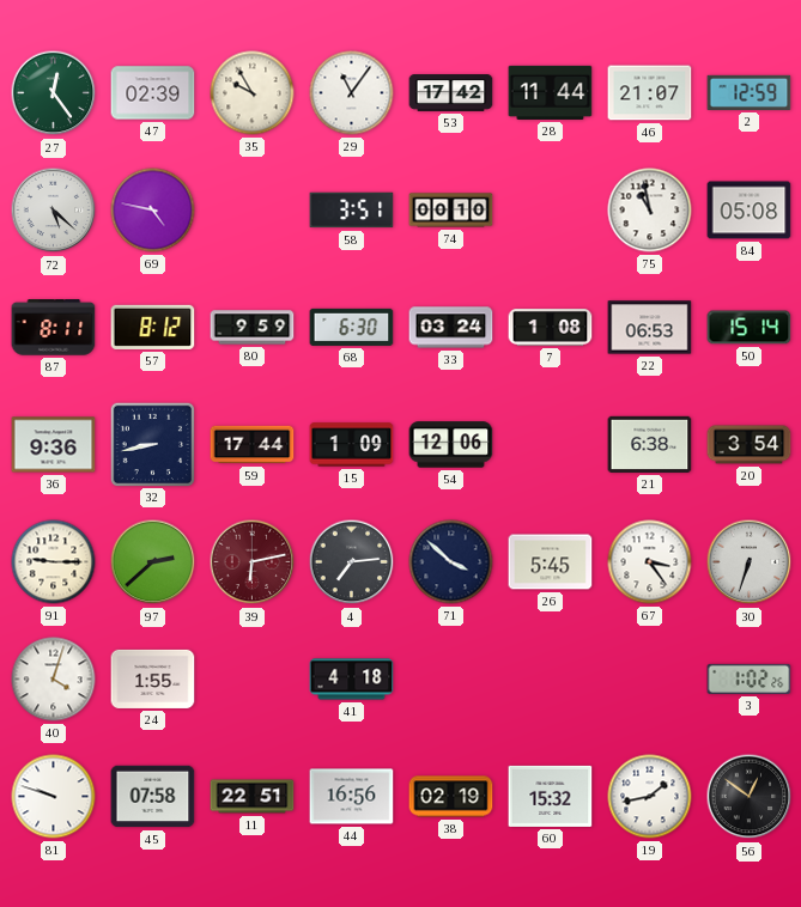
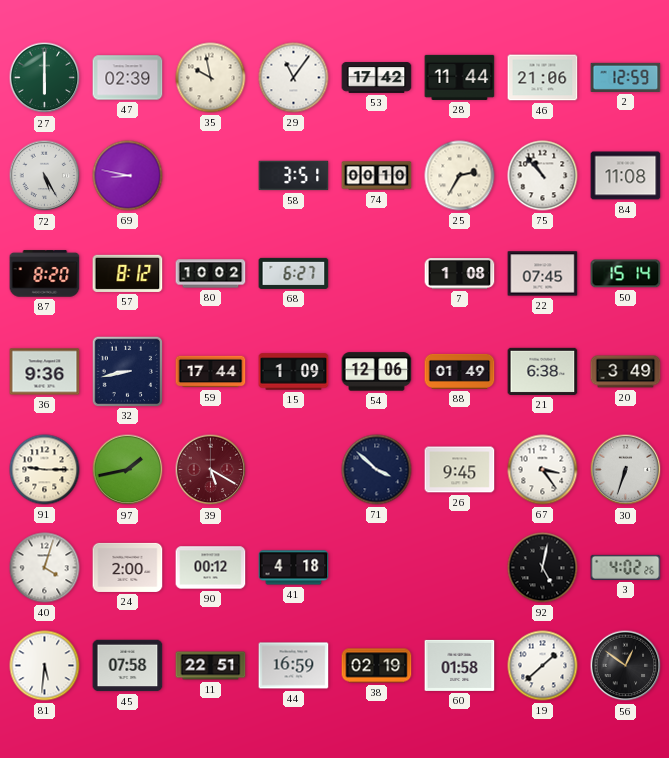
27: 12:24 -> 6:00
35: 9:55 -> 9:58
46: 21:07 -> 21:06
72: 5:22 -> 5:25
69: 4:47 -> 8:47
25: none -> 2:35
75: 10:58 -> 10:53
84: 05:08 -> 11:08
87: 8:11 -> 8:20
80: 9:59 -> 10:02
68: 6:30 -> 6:27
33: 03:24 -> none
22: 06:53 -> 07:45
88: none -> 01:49
20: 3:54 -> 3:49
97: 2:38 -> 1:43
39: 6:13 -> 5:20
4: 7:14 -> none
26: 5:45 -> 9:45
24: 1:55 -> 2:00
90: none -> 00:12
92: none -> 5:02
3: 1:02 -> 4:02
81: 9:48 -> 5:31
44: 16:56 -> 16:59
60: 15:32 -> 01:58
19: 1:43 -> 1:38
